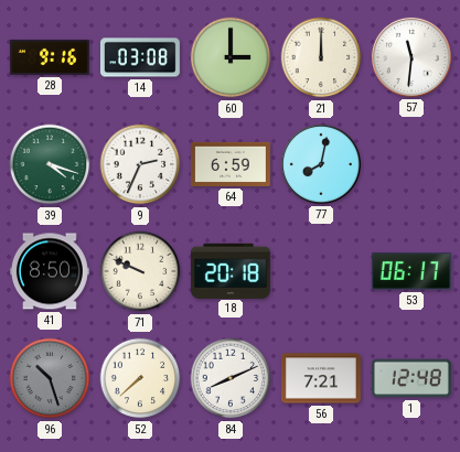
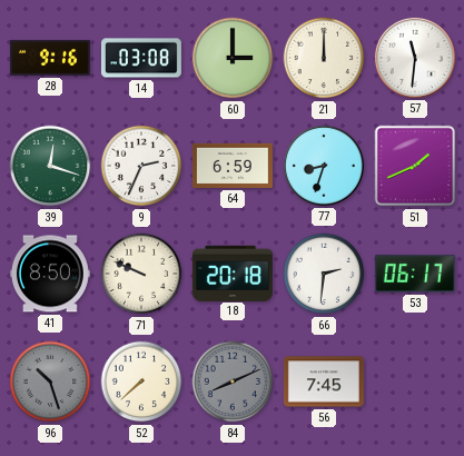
39: 4:18 -> 12:18
77: 8:02 -> 8:33
51: none -> 1:41
66: none -> 2:31
84 dial: white -> grey
56: 7:21 -> 7:45
1: 12:48 -> none
